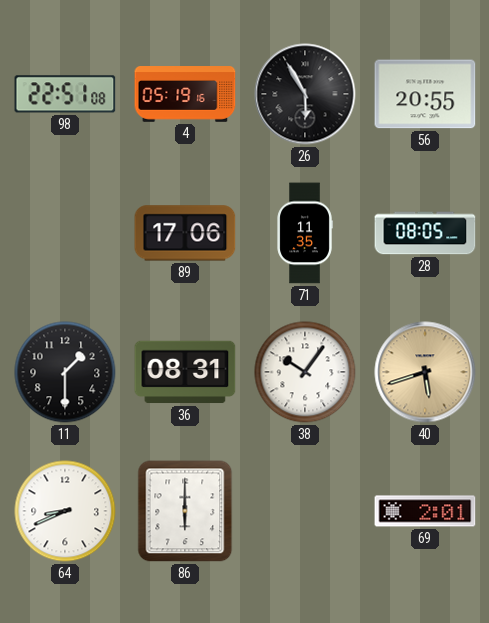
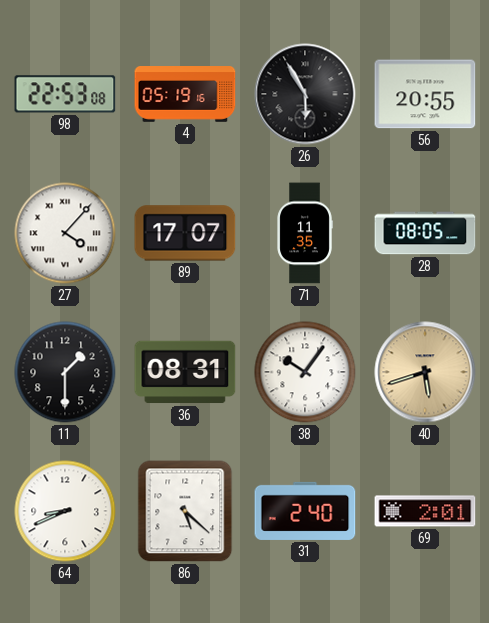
98: 22:51 -> 22:53
27: none -> 4:07
89: 17:06 -> 17:07
86: 6:00 -> 5:22
31: none -> 2:40
